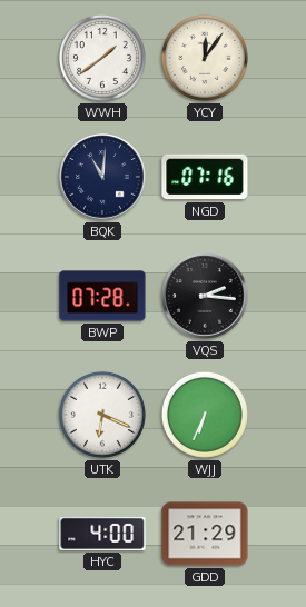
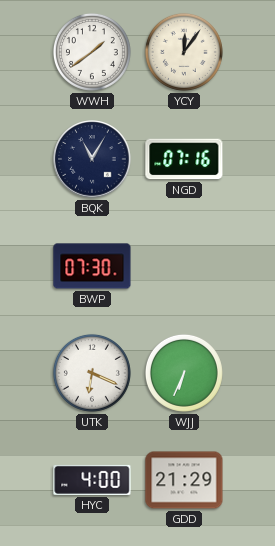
BQK: 11:01 -> 11:05
BWP: 07:28 -> 07:30
VQS: 2:16 -> none
